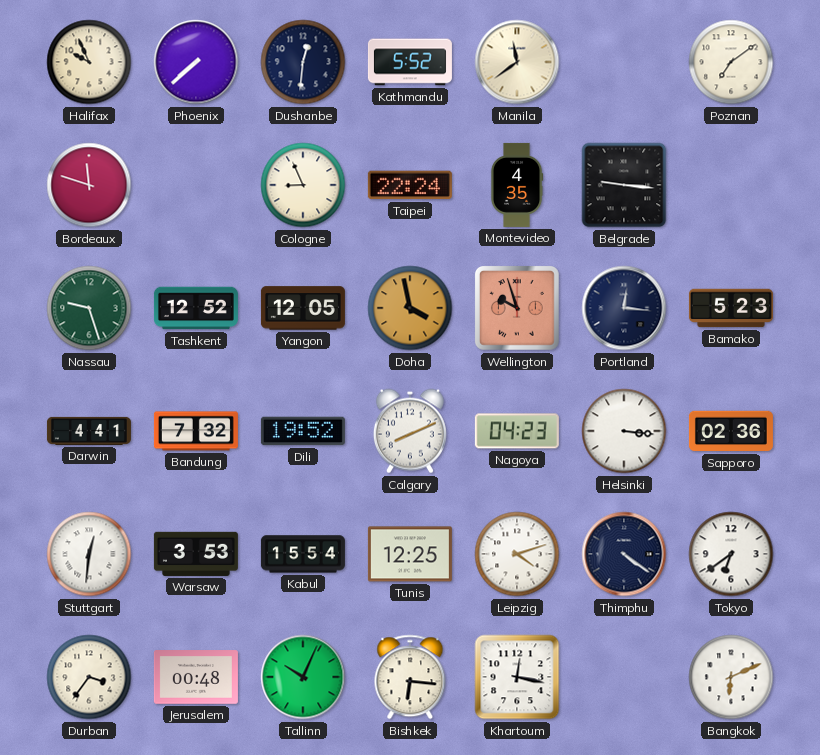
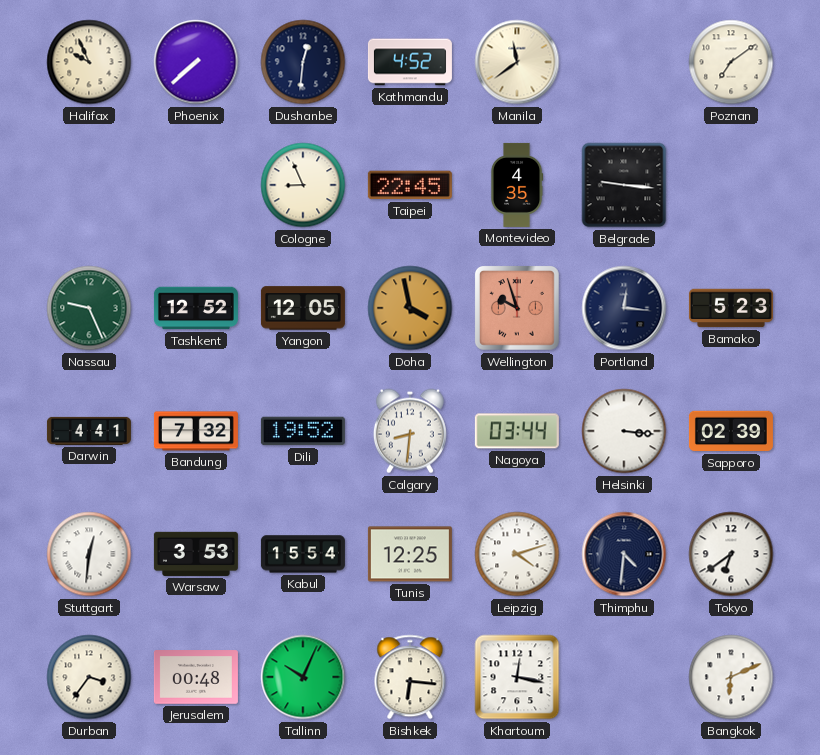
Kathmandu: 5:52 -> 4:52
Bordeaux: 11:48 -> none
Taipei: 22:24 -> 22:45
Nassau: 9:27 -> 9:26
Calgary: 8:11 -> 8:31
Nagoya: 04:23 -> 03:44
Sapporo: 02:36 -> 02:39
Thimphu: 4:21 -> 4:31
